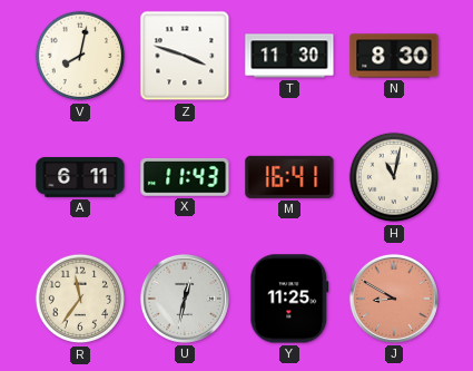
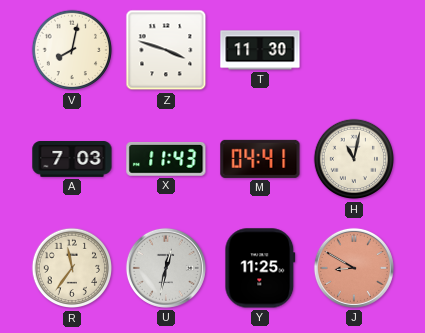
N: 8:30 -> none
A: 6:11 -> 7:03
M: 16:41 -> 04:41
